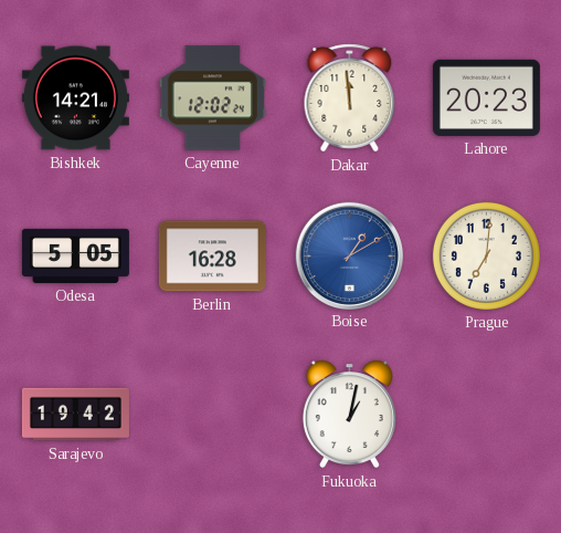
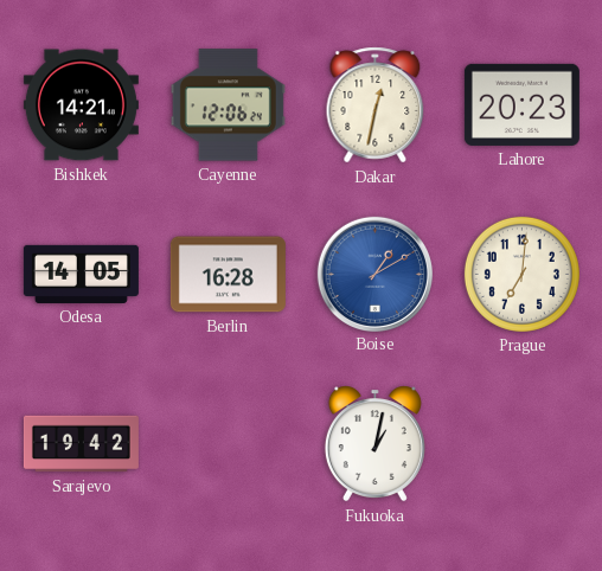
Cayenne: 12:02 -> 12:06
Dakar: 11:59 -> 12:32
Odesa: 5:05 -> 14:05
